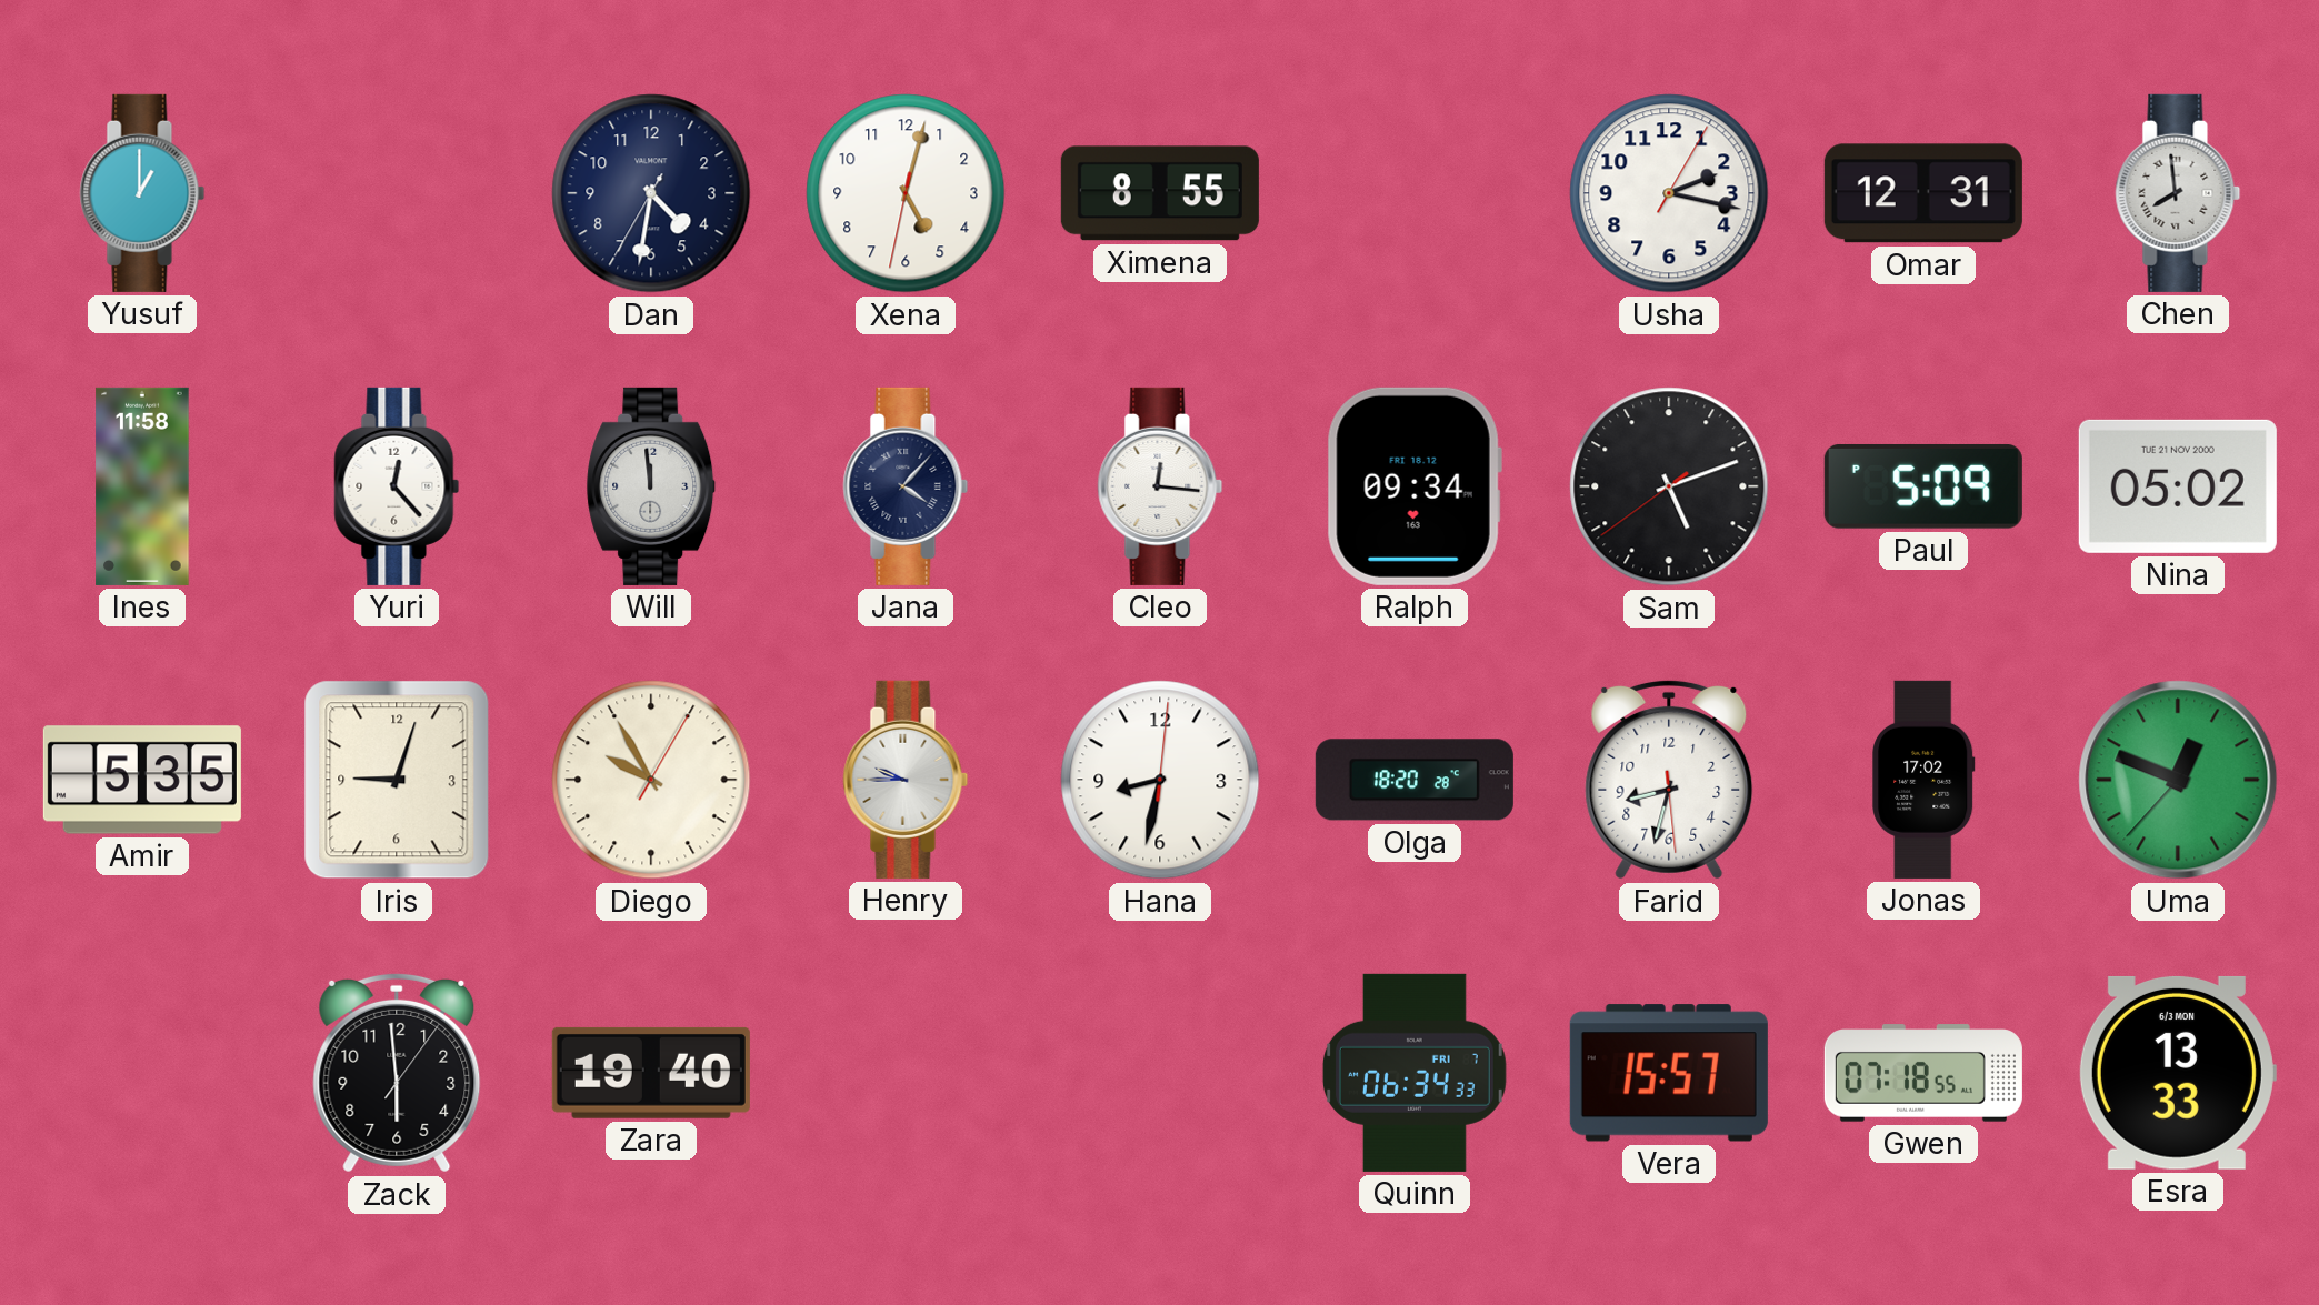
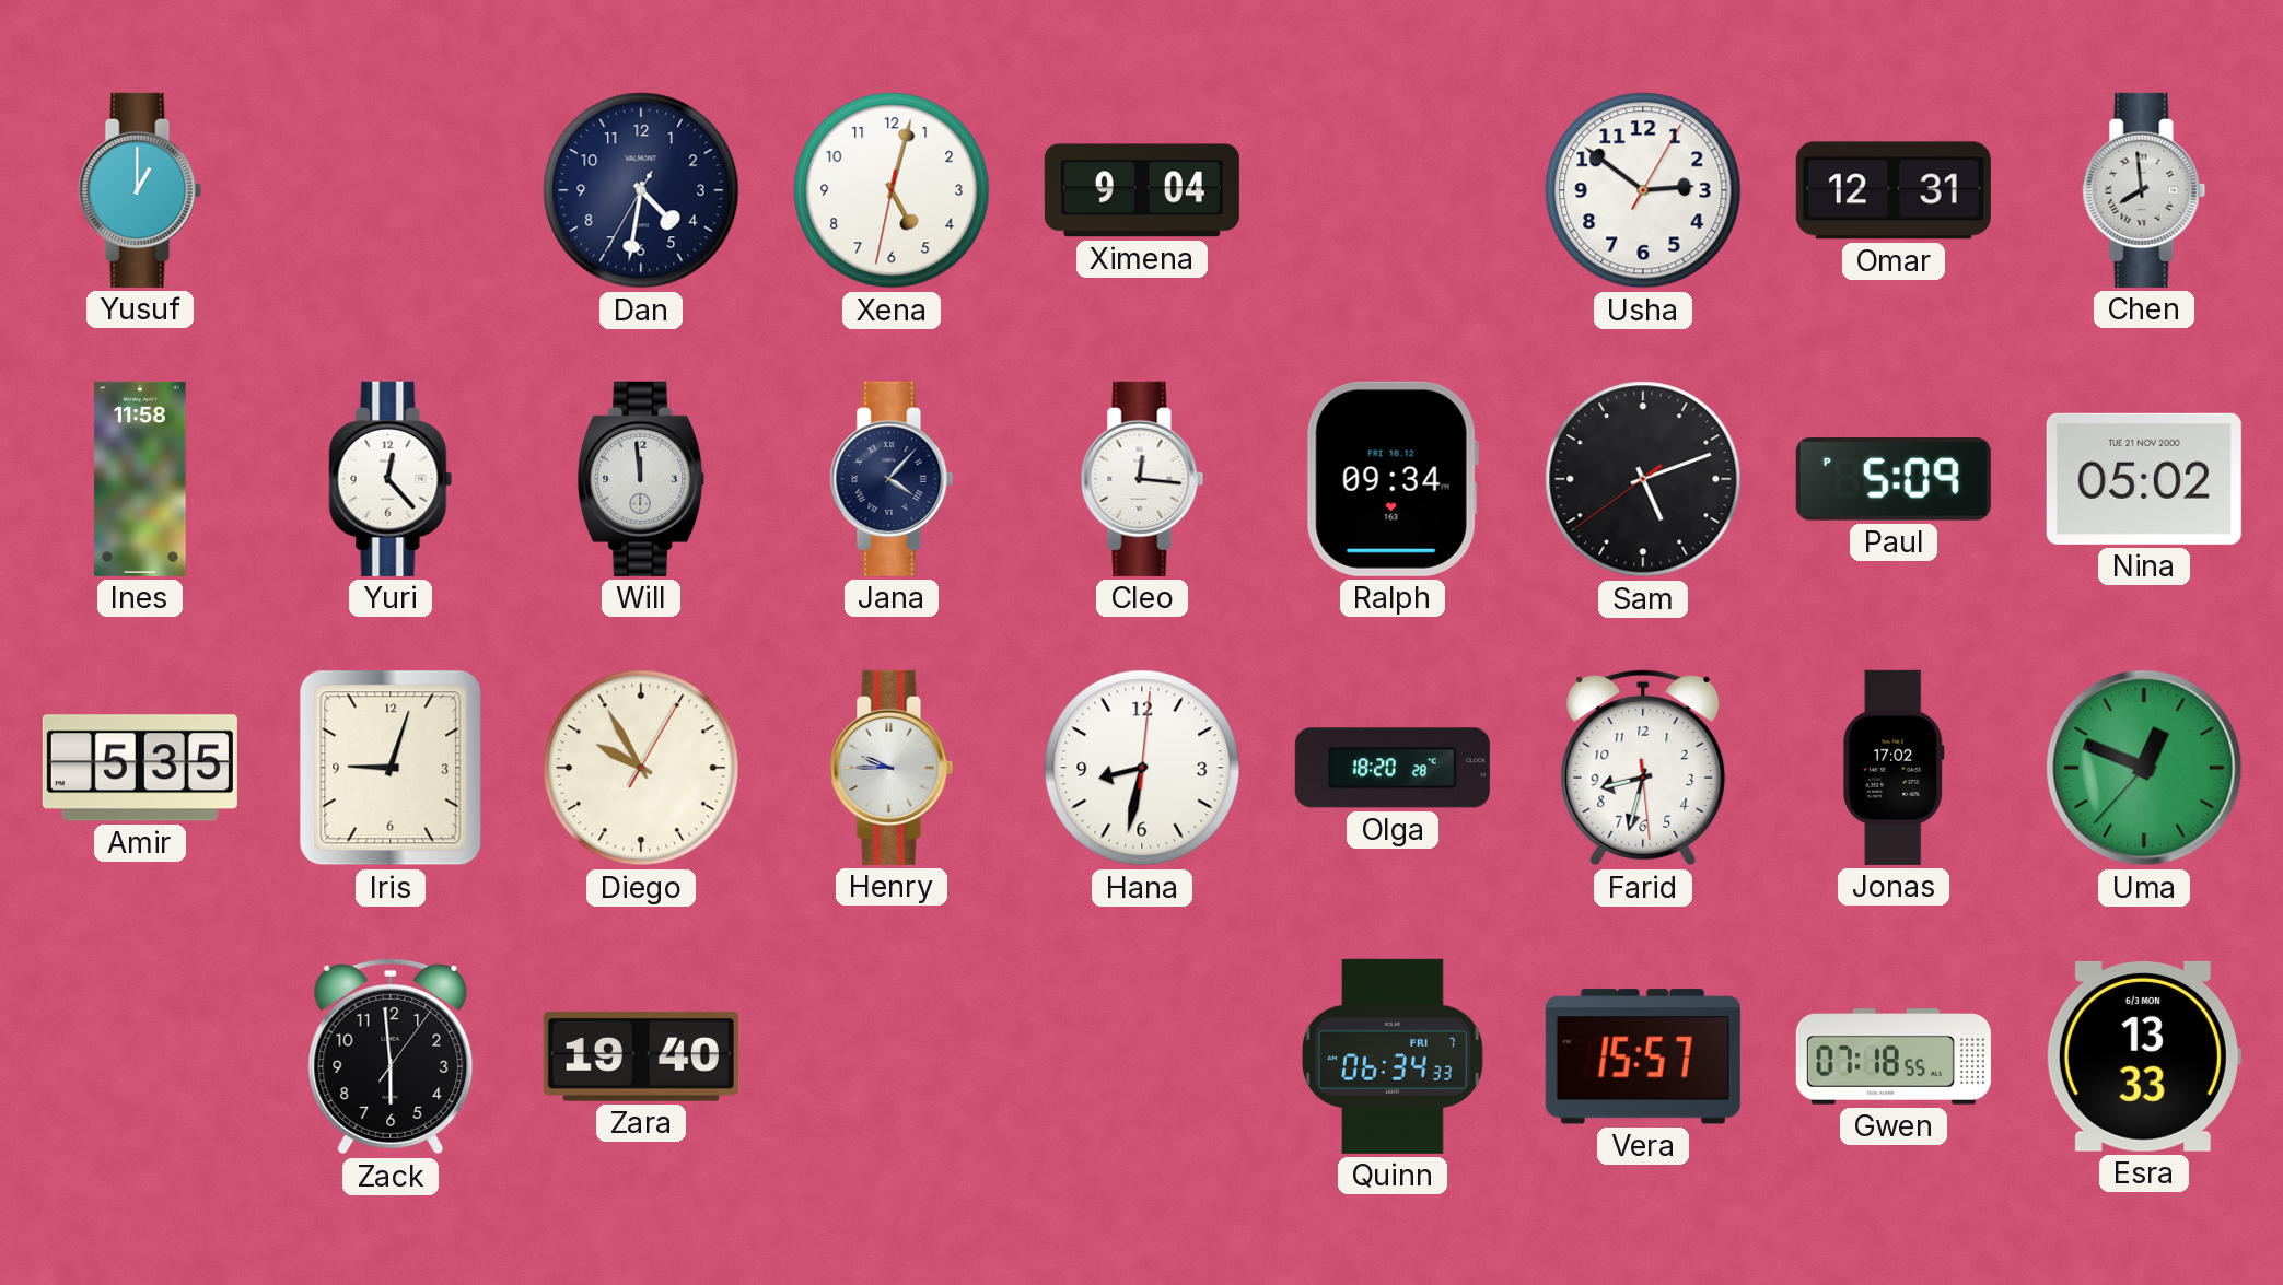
Ximena: 8:55 -> 9:04
Usha: 2:17 -> 2:51
